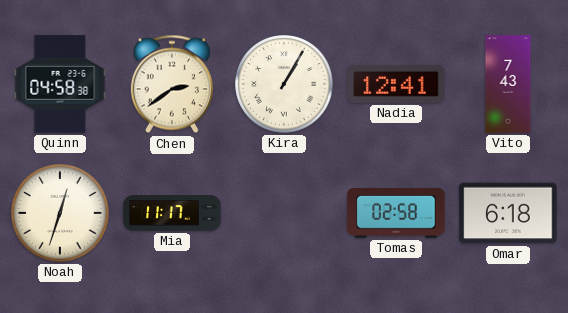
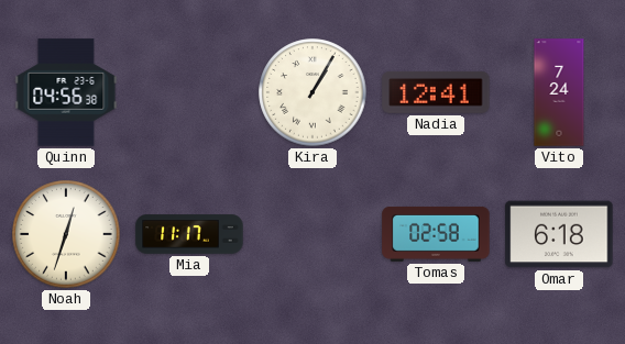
Quinn: 04:58 -> 04:56
Chen: 2:39 -> none
Vito: 7:43 -> 7:24
